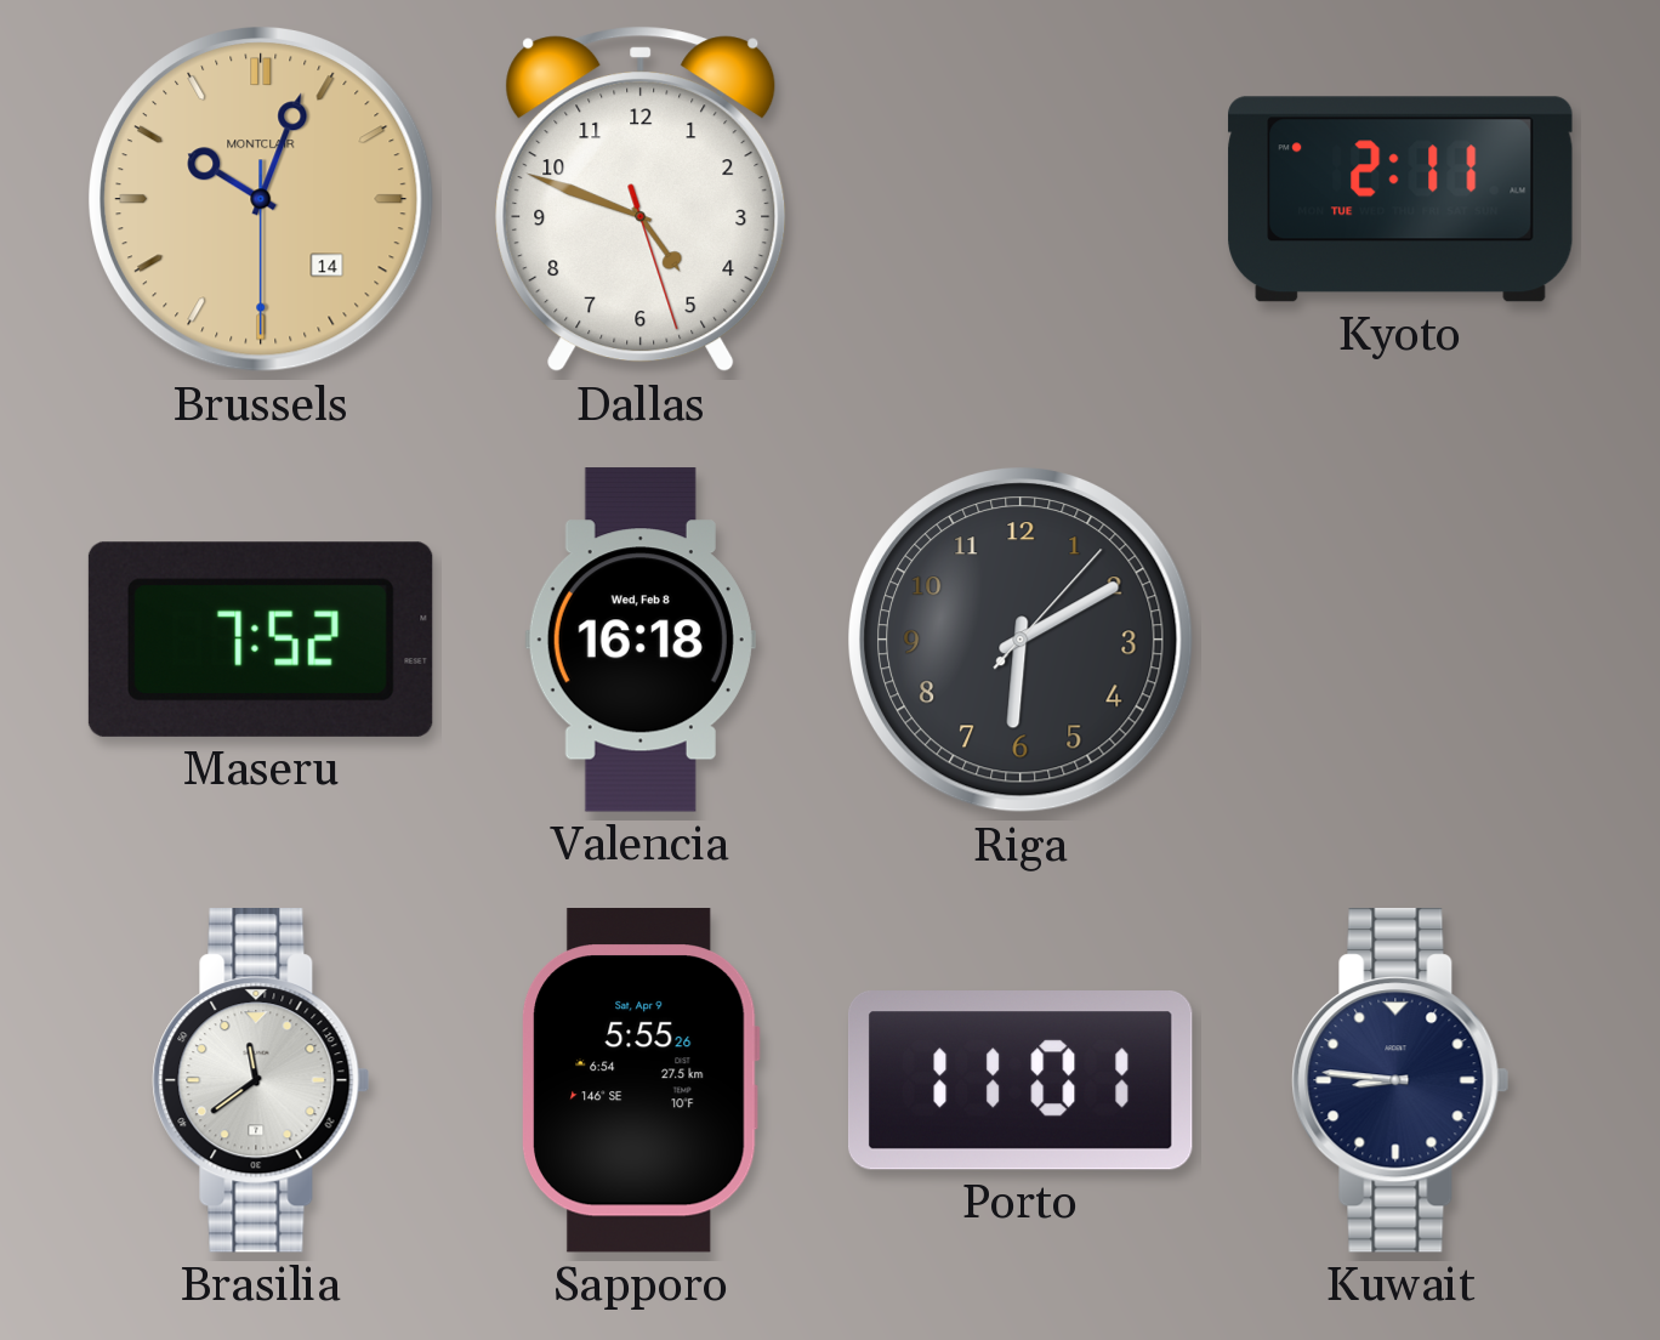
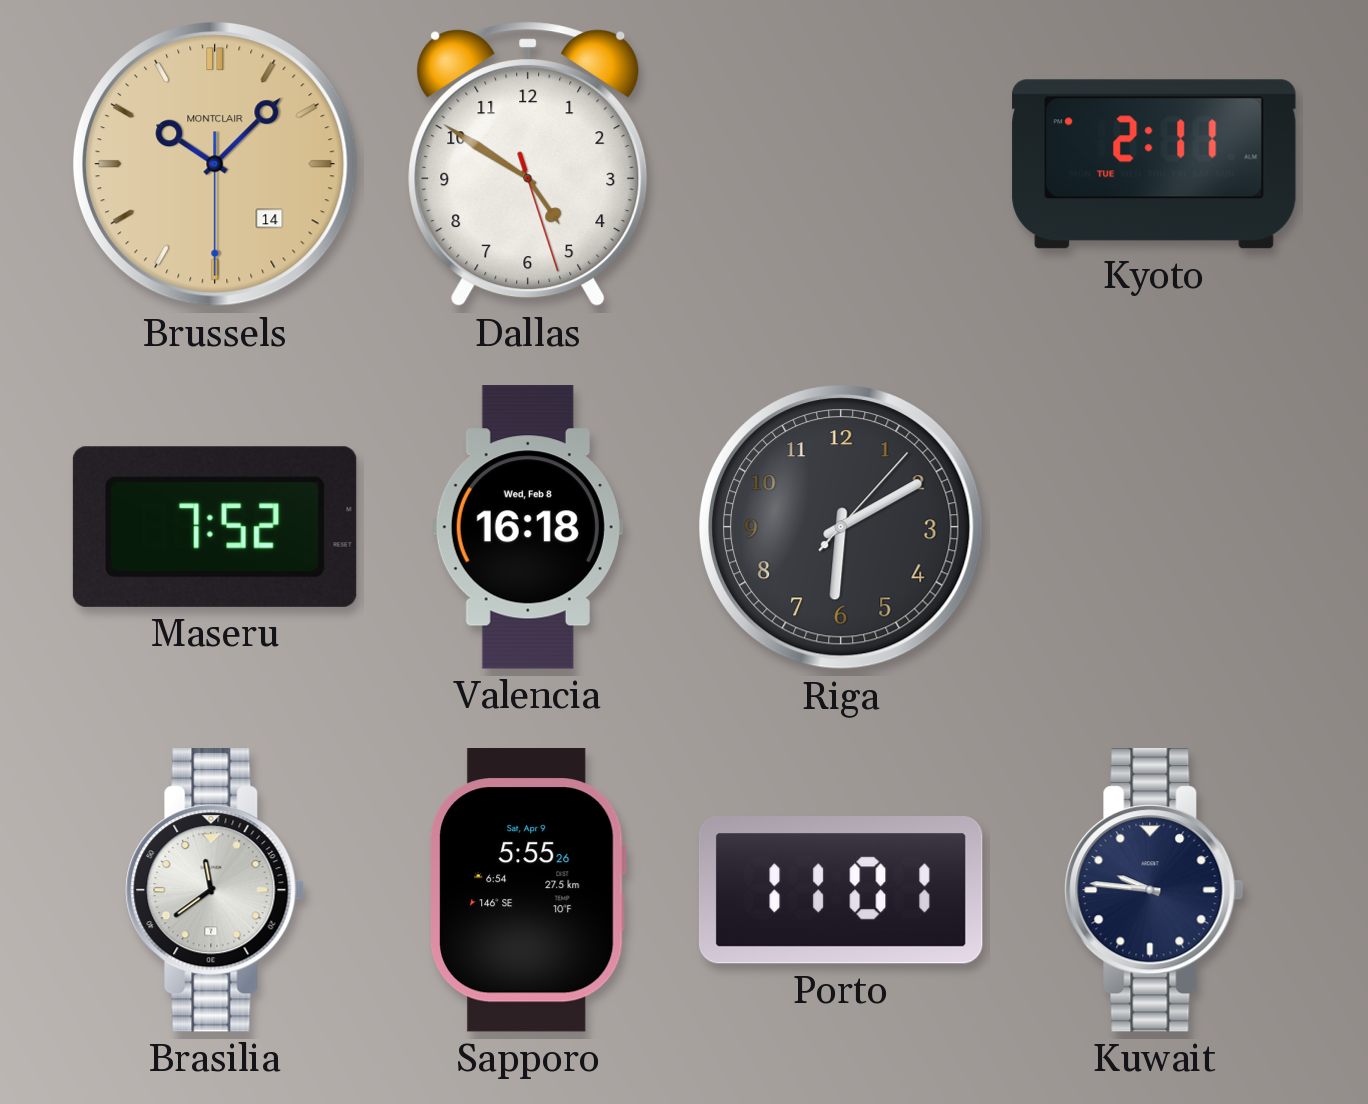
Brussels: 10:03 -> 10:07
Dallas: 4:48 -> 4:50
Kuwait: 8:46 -> 9:46
